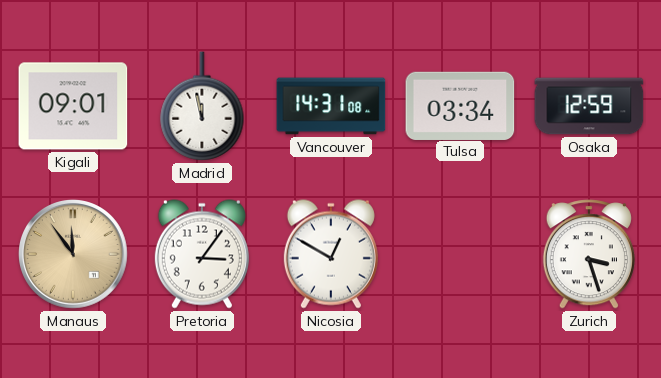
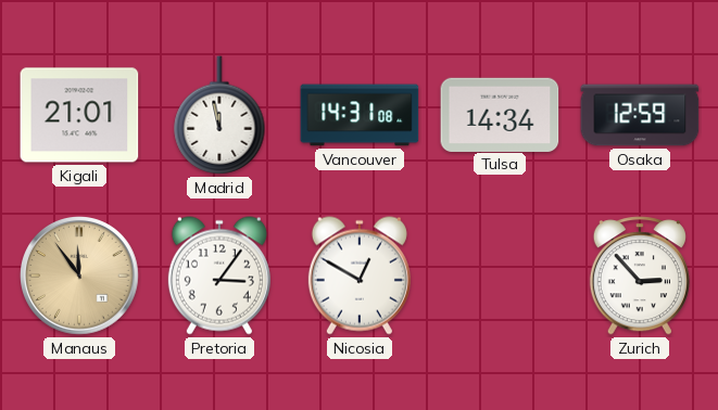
Kigali: 09:01 -> 21:01
Tulsa: 03:34 -> 14:34
Zurich: 3:27 -> 2:53
